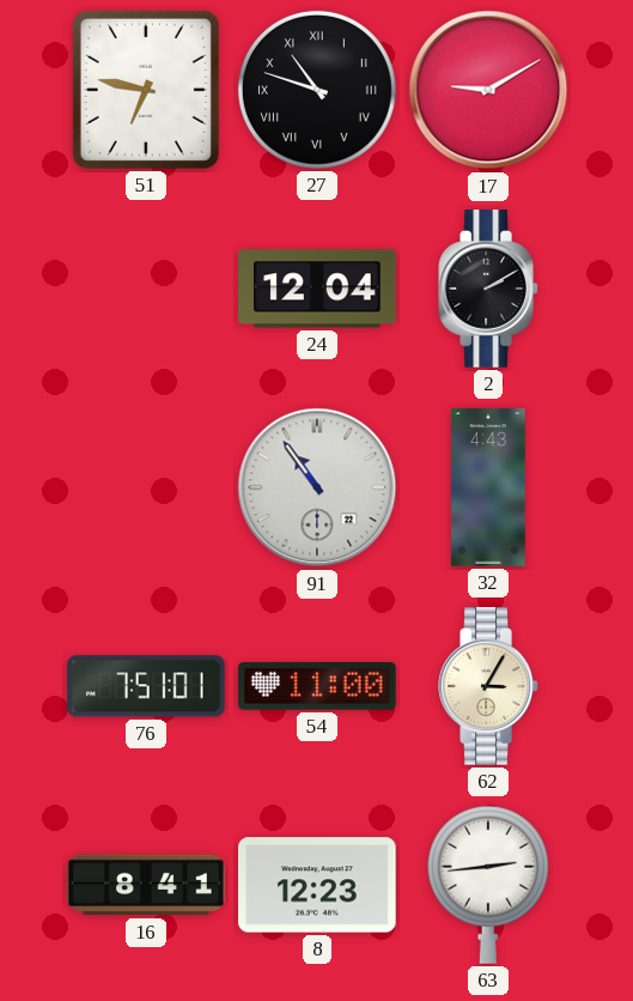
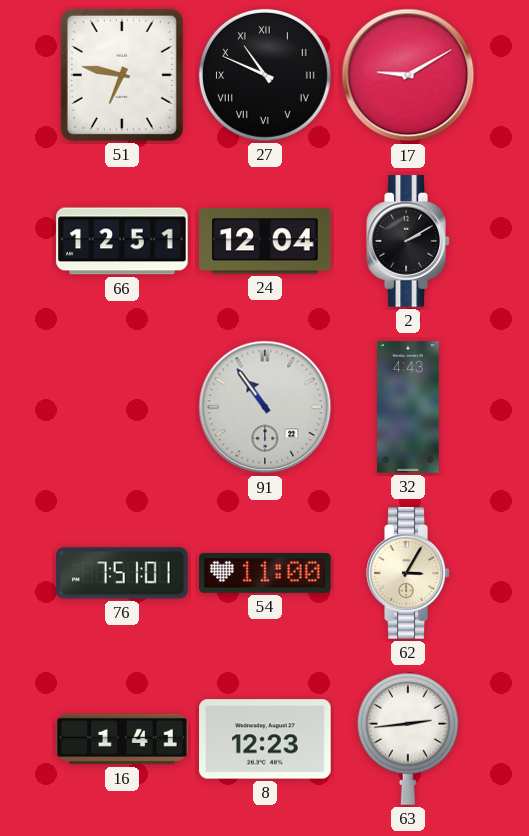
27: 10:48 -> 10:49
66: none -> 12:51
16: 8:41 -> 1:41
